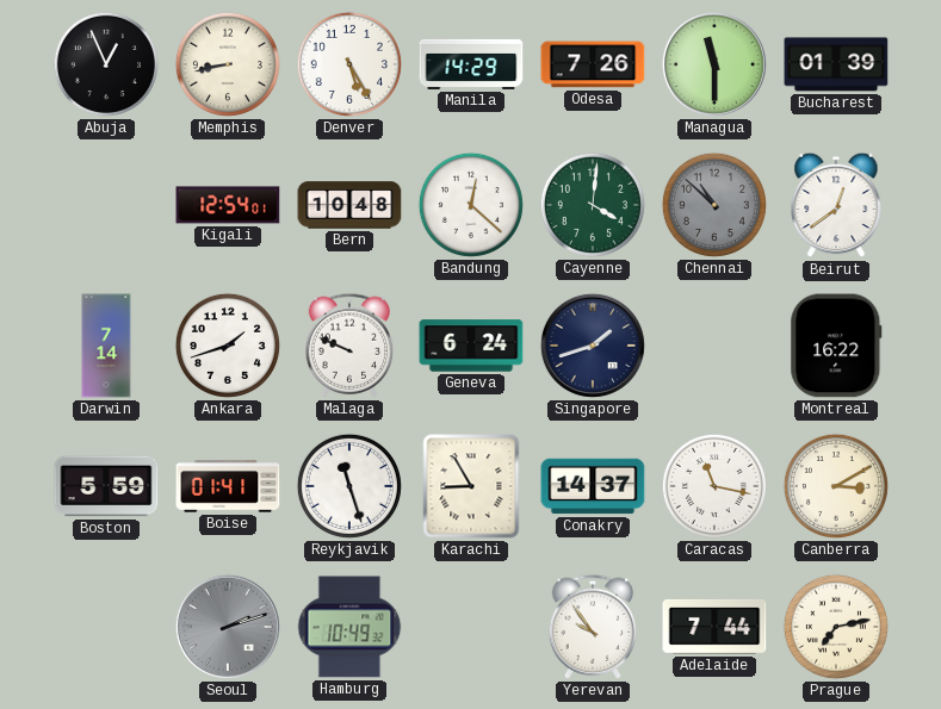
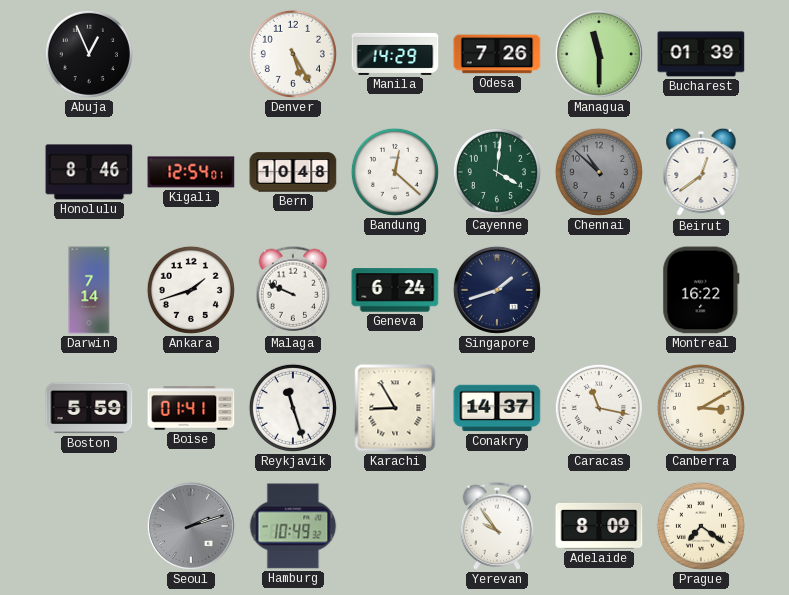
Memphis: 8:43 -> none
Honolulu: none -> 8:46
Adelaide: 7:44 -> 8:09
Prague: 7:13 -> 7:21
